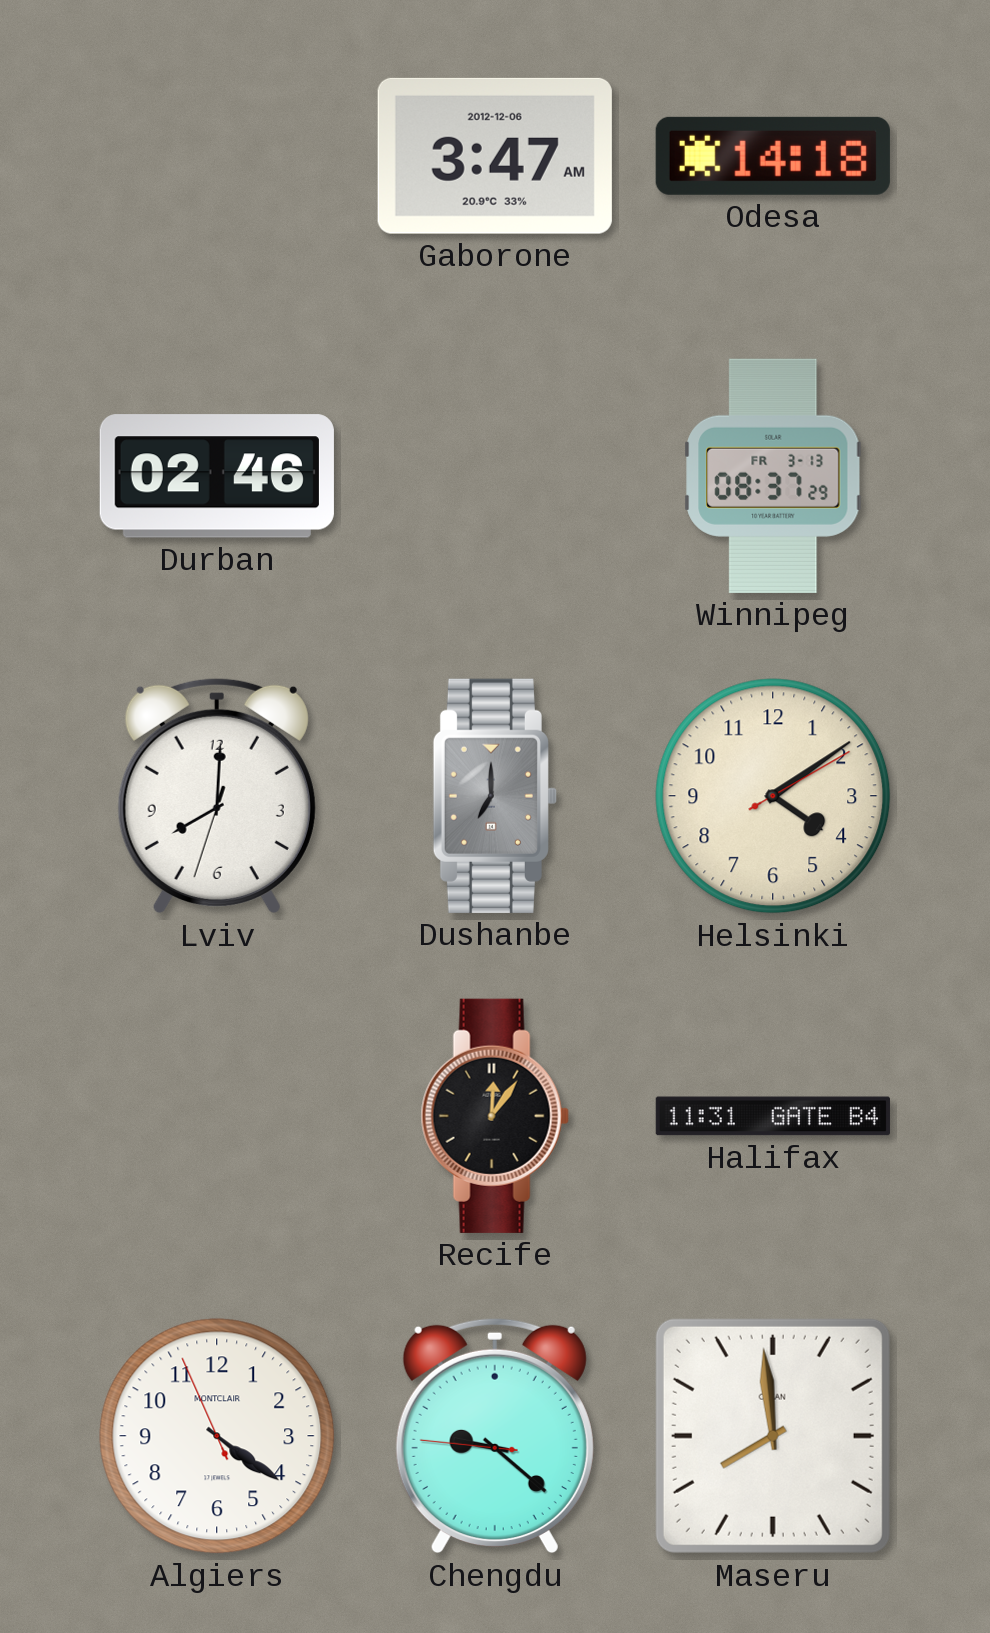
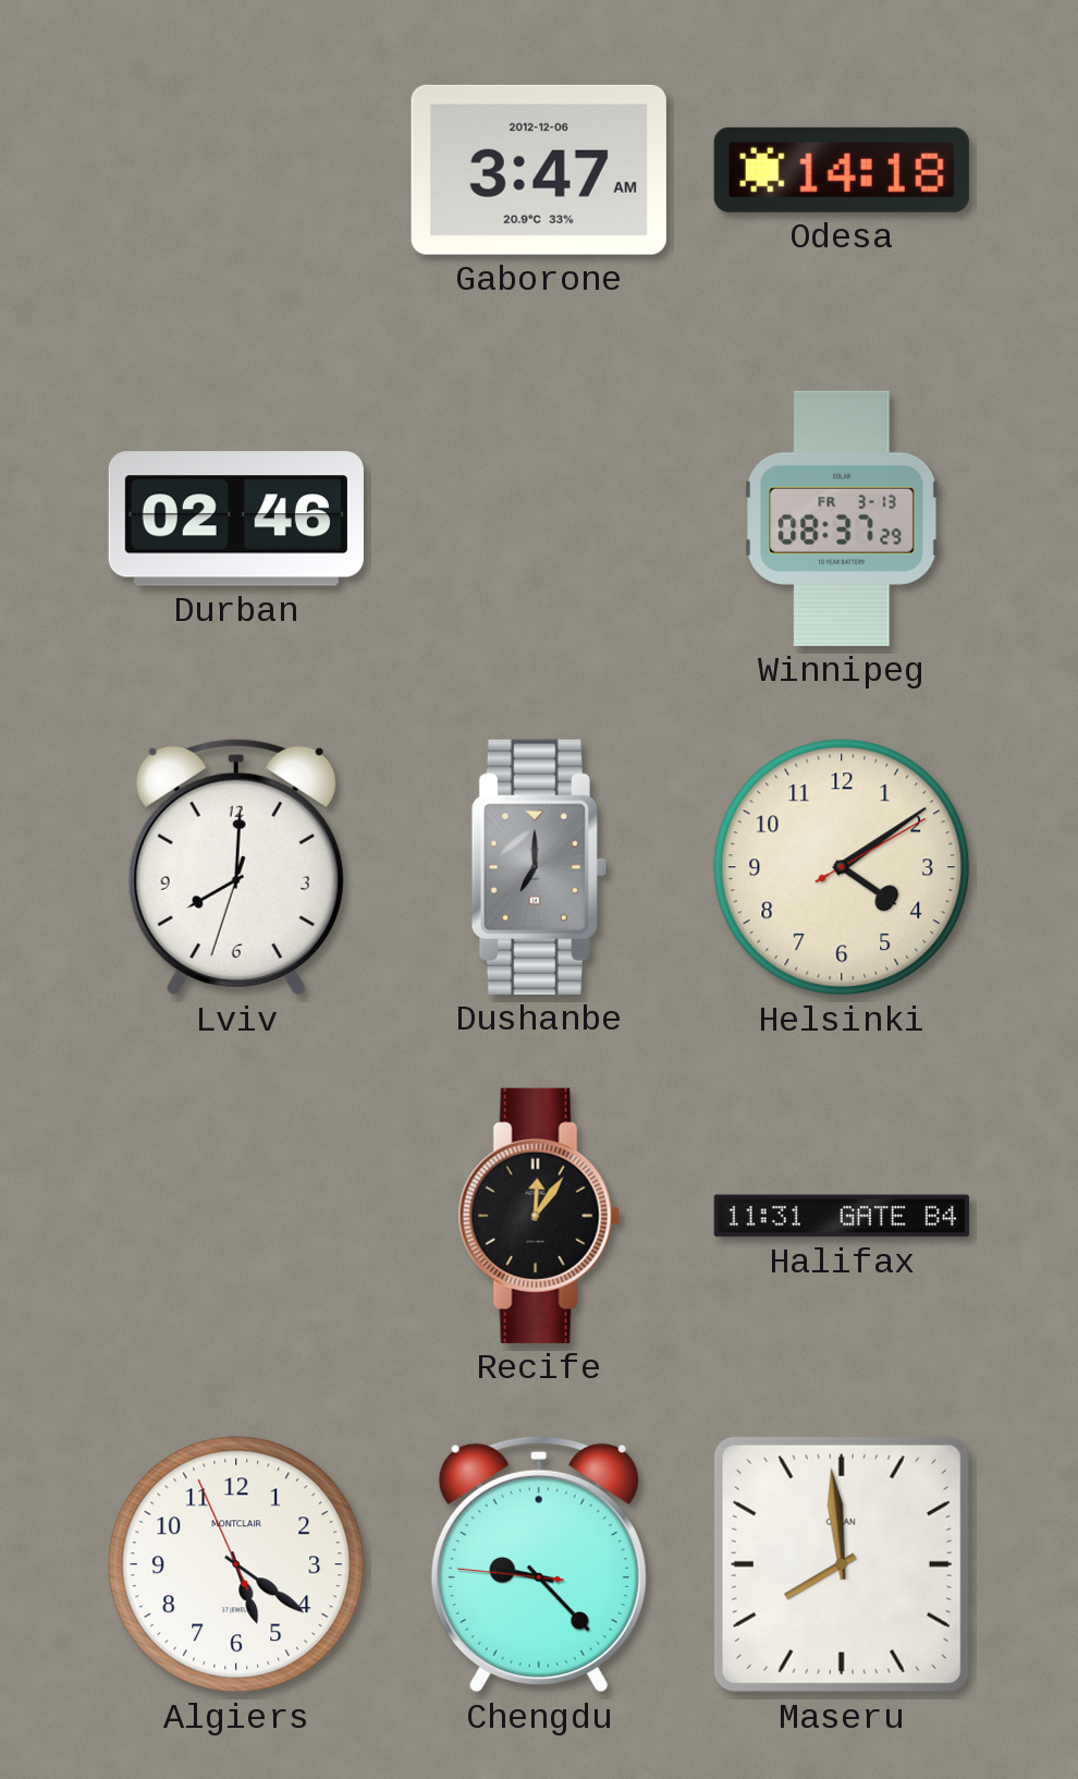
Algiers: 4:20 -> 5:20
Chengdu: 9:21 -> 9:22
